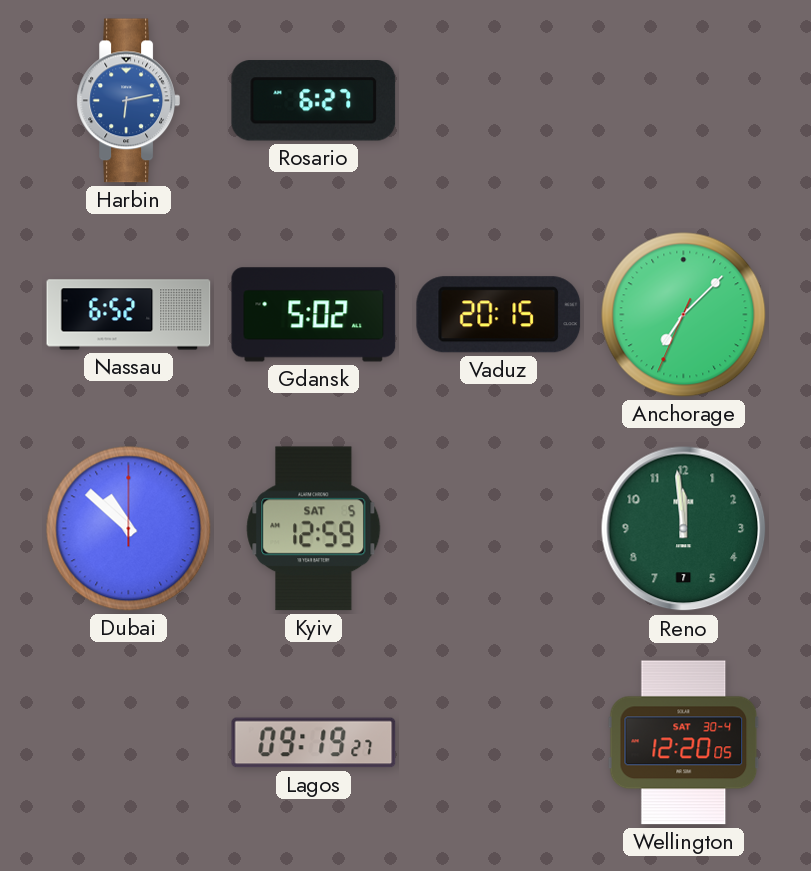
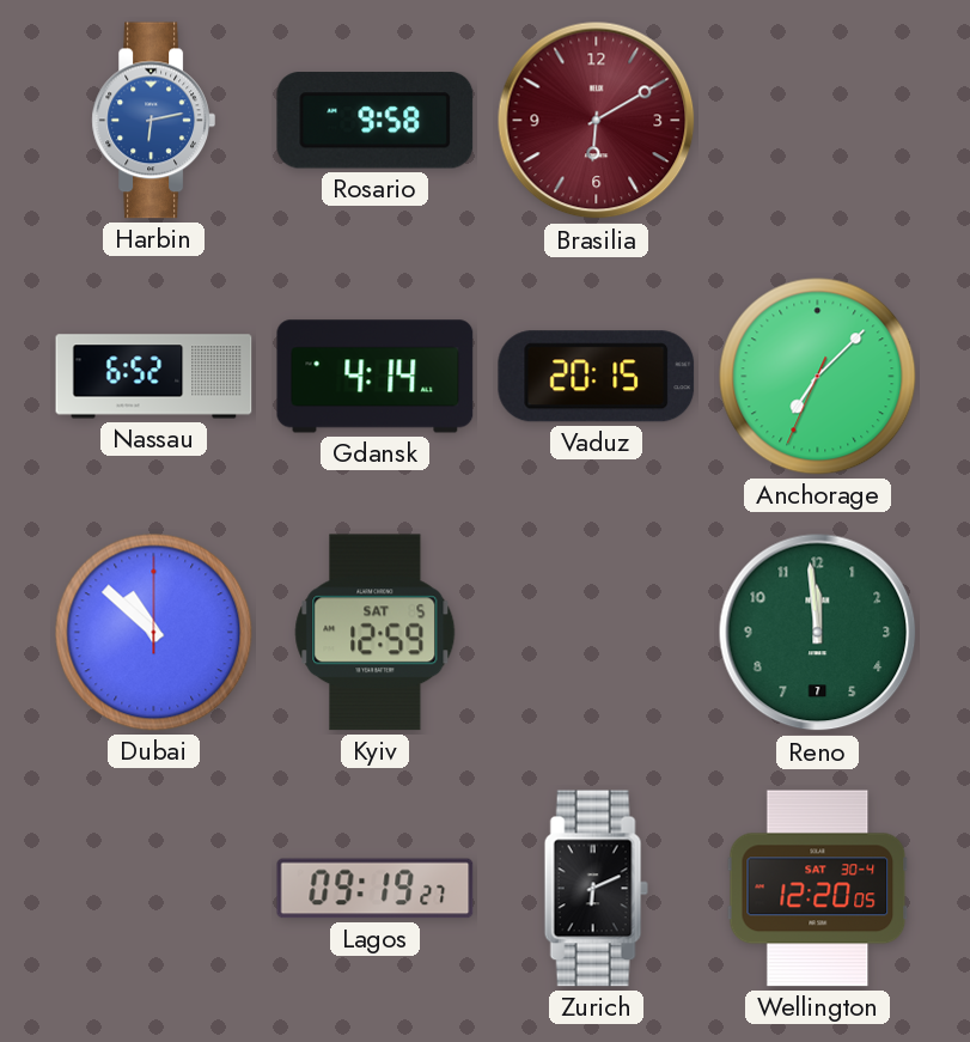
Rosario: 6:27 -> 9:58
Brasilia: none -> 6:10
Gdansk: 5:02 -> 4:14
Zurich: none -> 6:11
